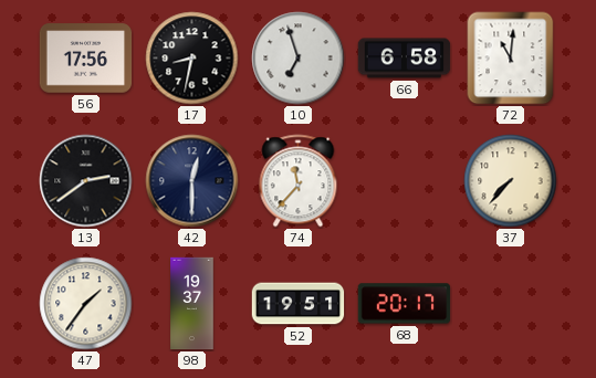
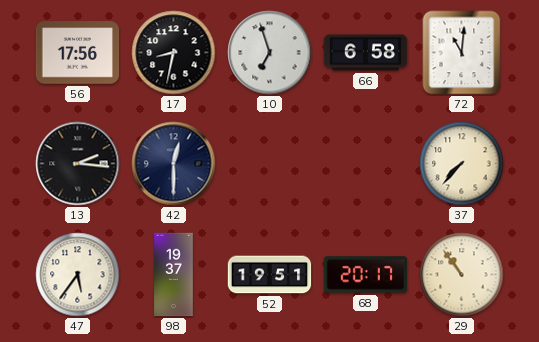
13: 2:39 -> 2:16
74: 11:37 -> none
47: 1:36 -> 5:36
29: none -> 10:54
